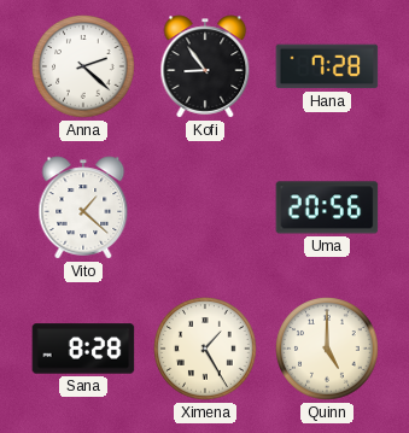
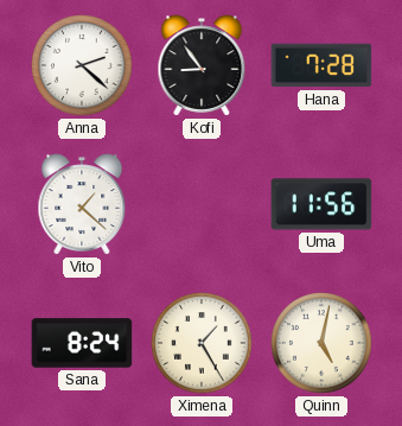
Uma: 20:56 -> 11:56
Sana: 8:28 -> 8:24
Quinn: 5:00 -> 5:02
